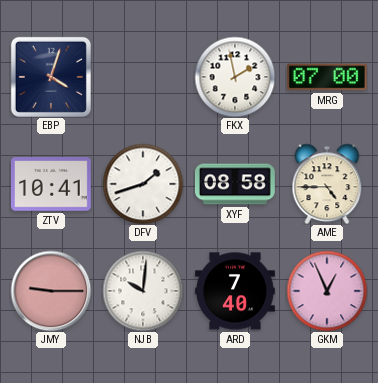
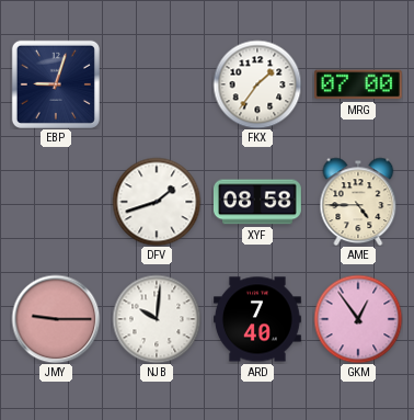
EBP: 4:03 -> 9:03
FKX: 1:58 -> 1:36
ZTV: 10:41 -> none
GKM: 12:56 -> 12:54
